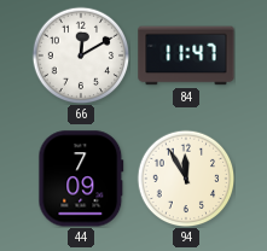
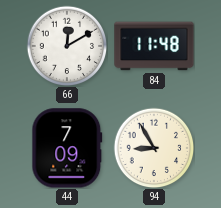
84: 11:47 -> 11:48
94: 11:55 -> 8:55
